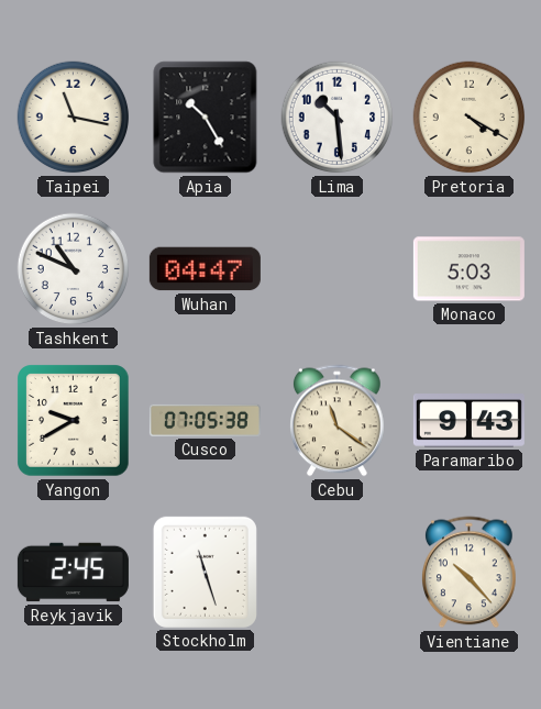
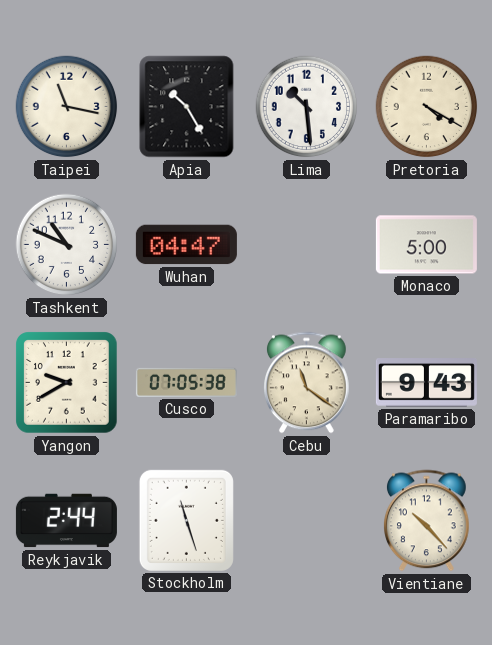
Monaco: 5:03 -> 5:00
Reykjavik: 2:45 -> 2:44
